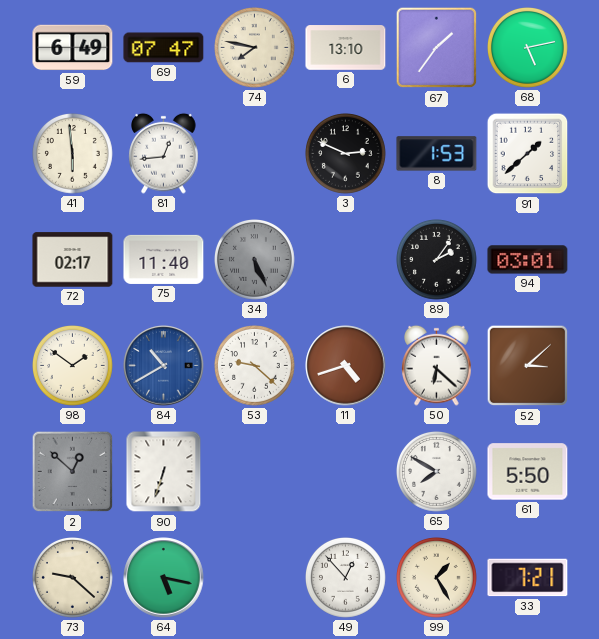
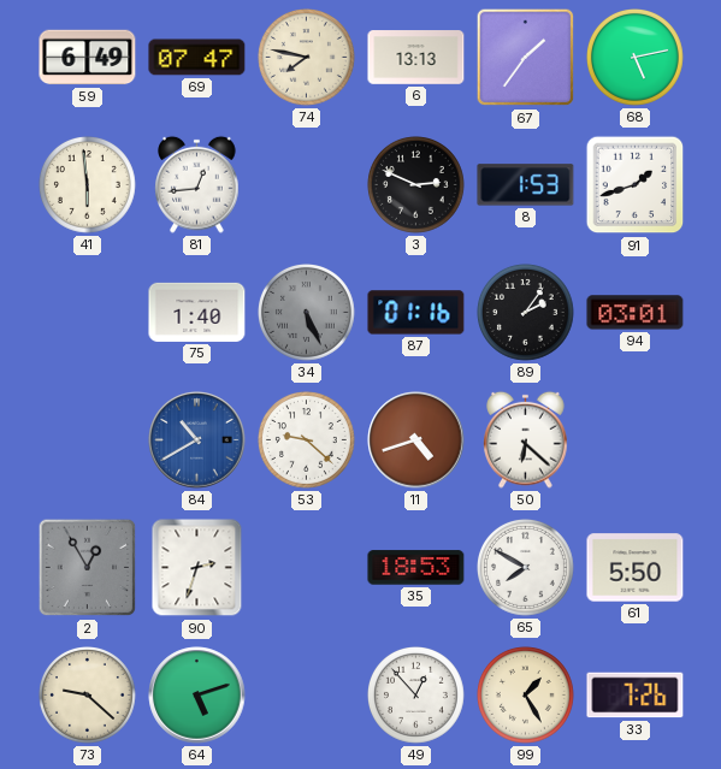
6: 13:10 -> 13:13
91: 1:38 -> 1:42
72: 02:17 -> none
75: 11:40 -> 1:40
87: none -> 01:16
98: 1:51 -> none
52: 3:08 -> none
2: 12:52 -> 12:55
90: 6:33 -> 2:33
35: none -> 18:53
64: 5:17 -> 5:12
33: 7:21 -> 7:26
